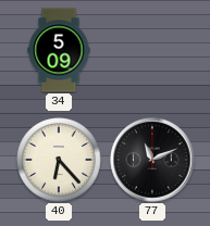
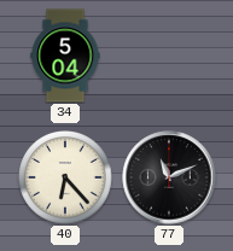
34: 5:09 -> 5:04
